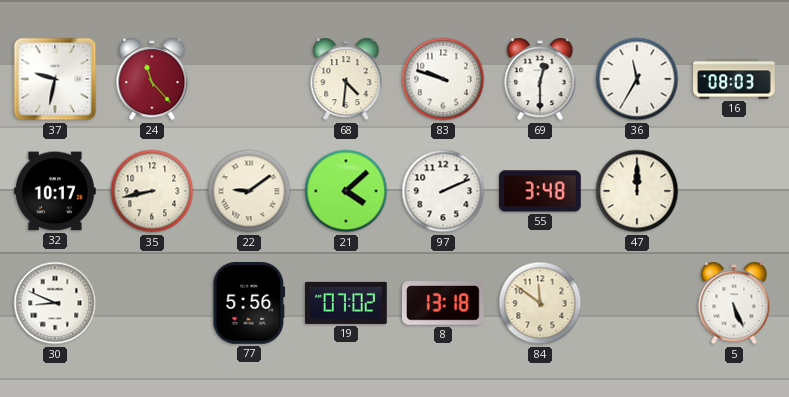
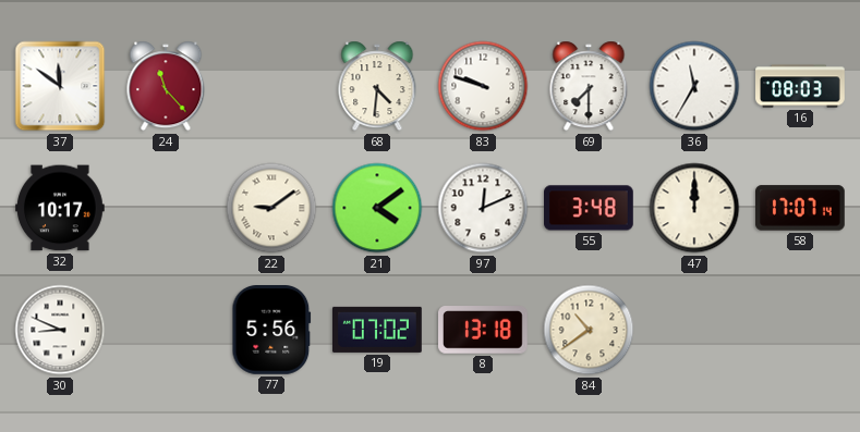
37: 9:32 -> 11:51
69: 12:30 -> 7:30
35: 8:43 -> none
21: 4:08 -> 4:09
97: 2:11 -> 12:11
58: none -> 17:07
84: 11:51 -> 10:39
5: 5:26 -> none
